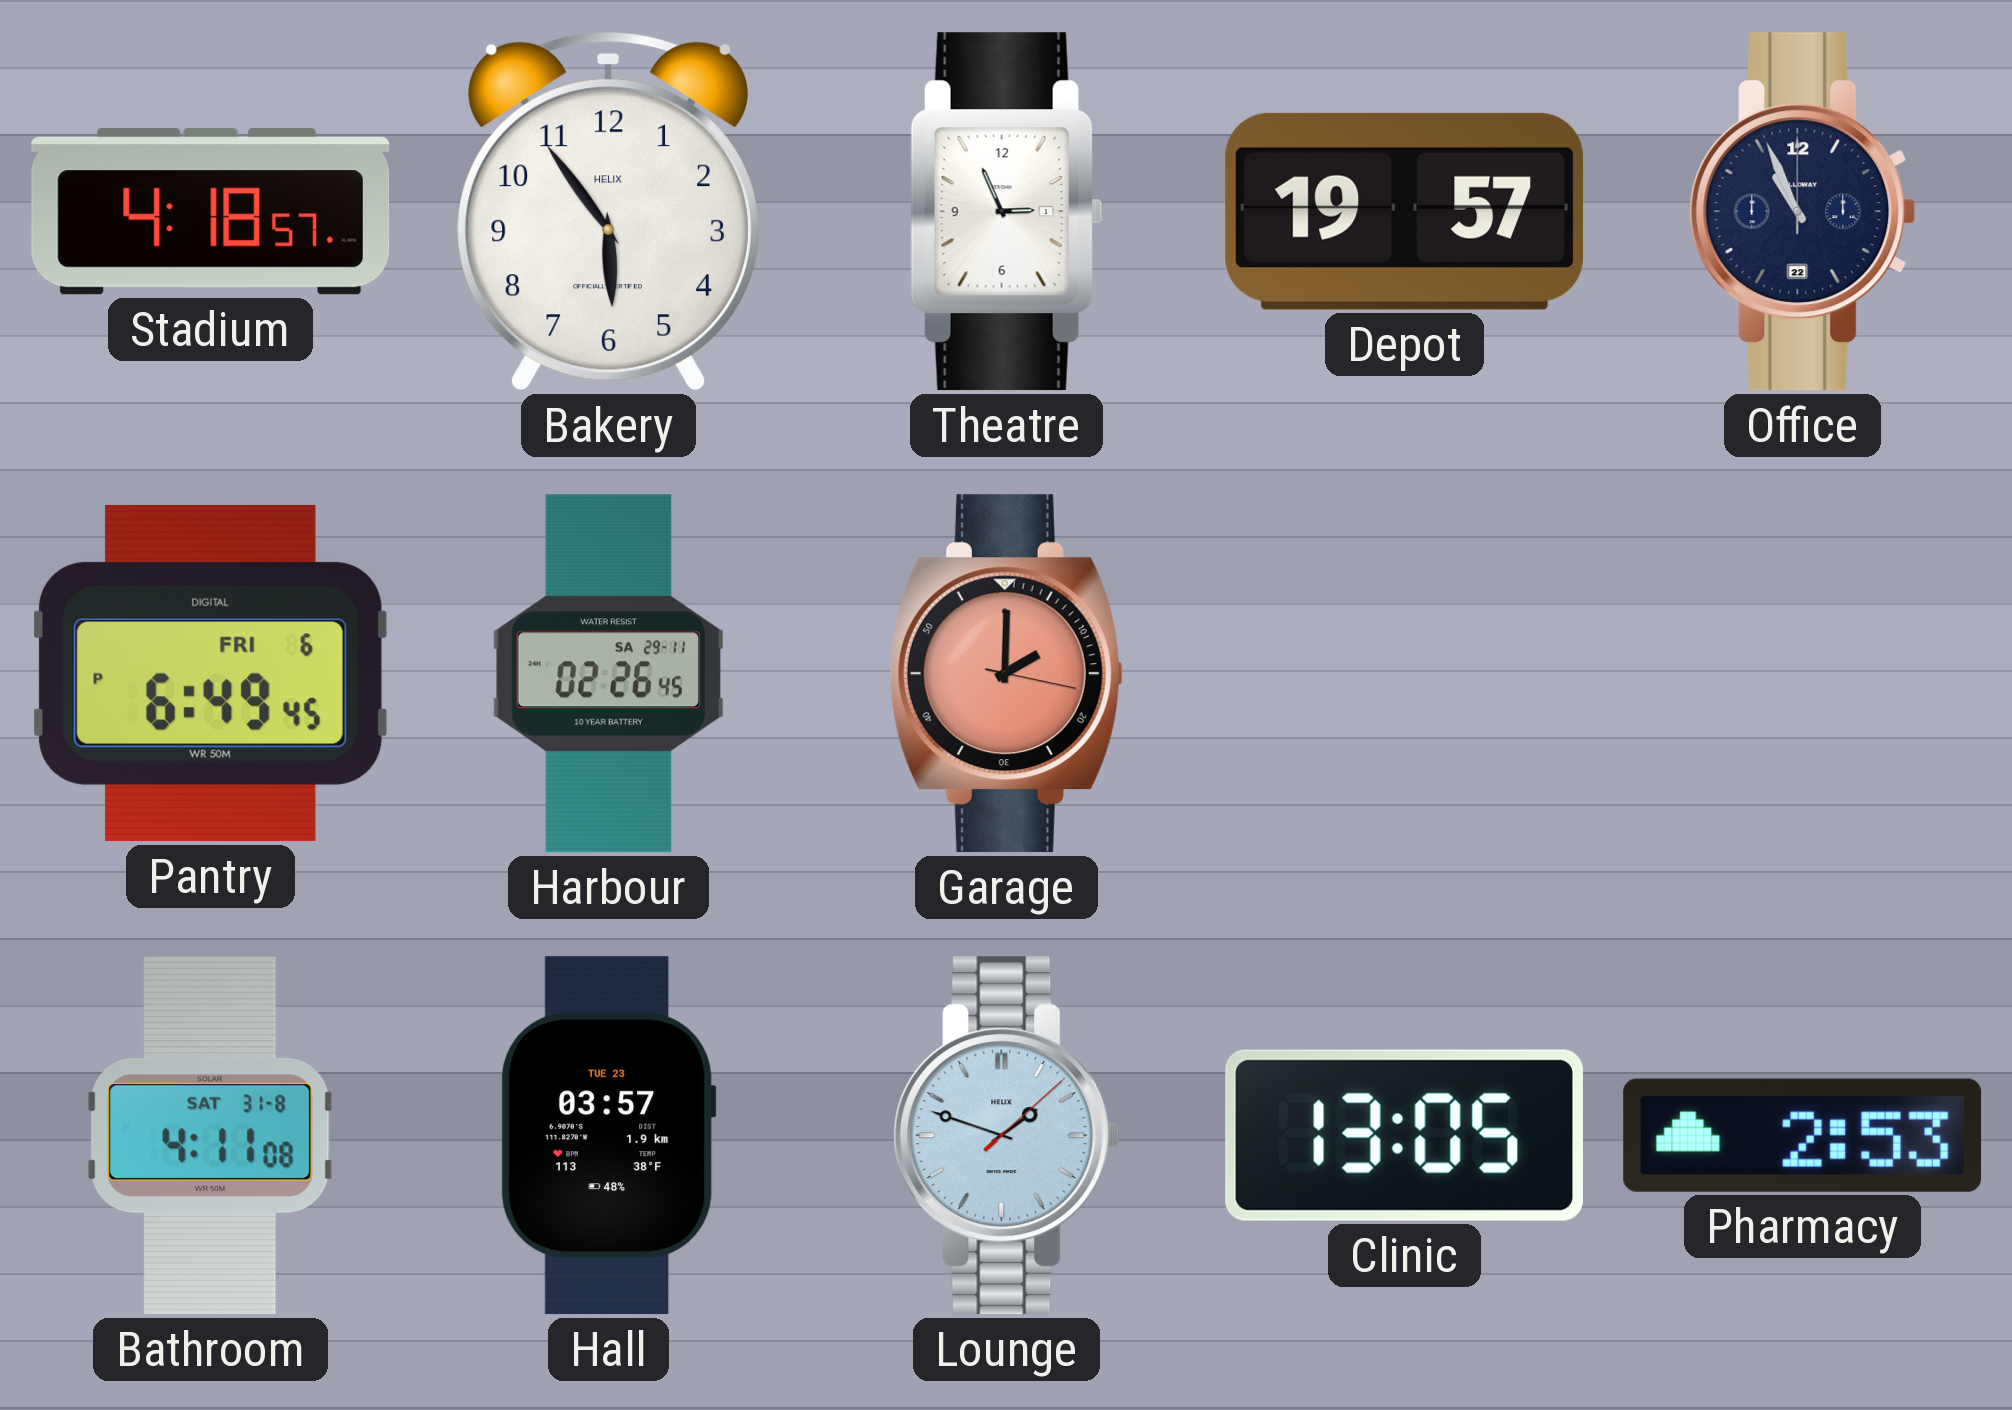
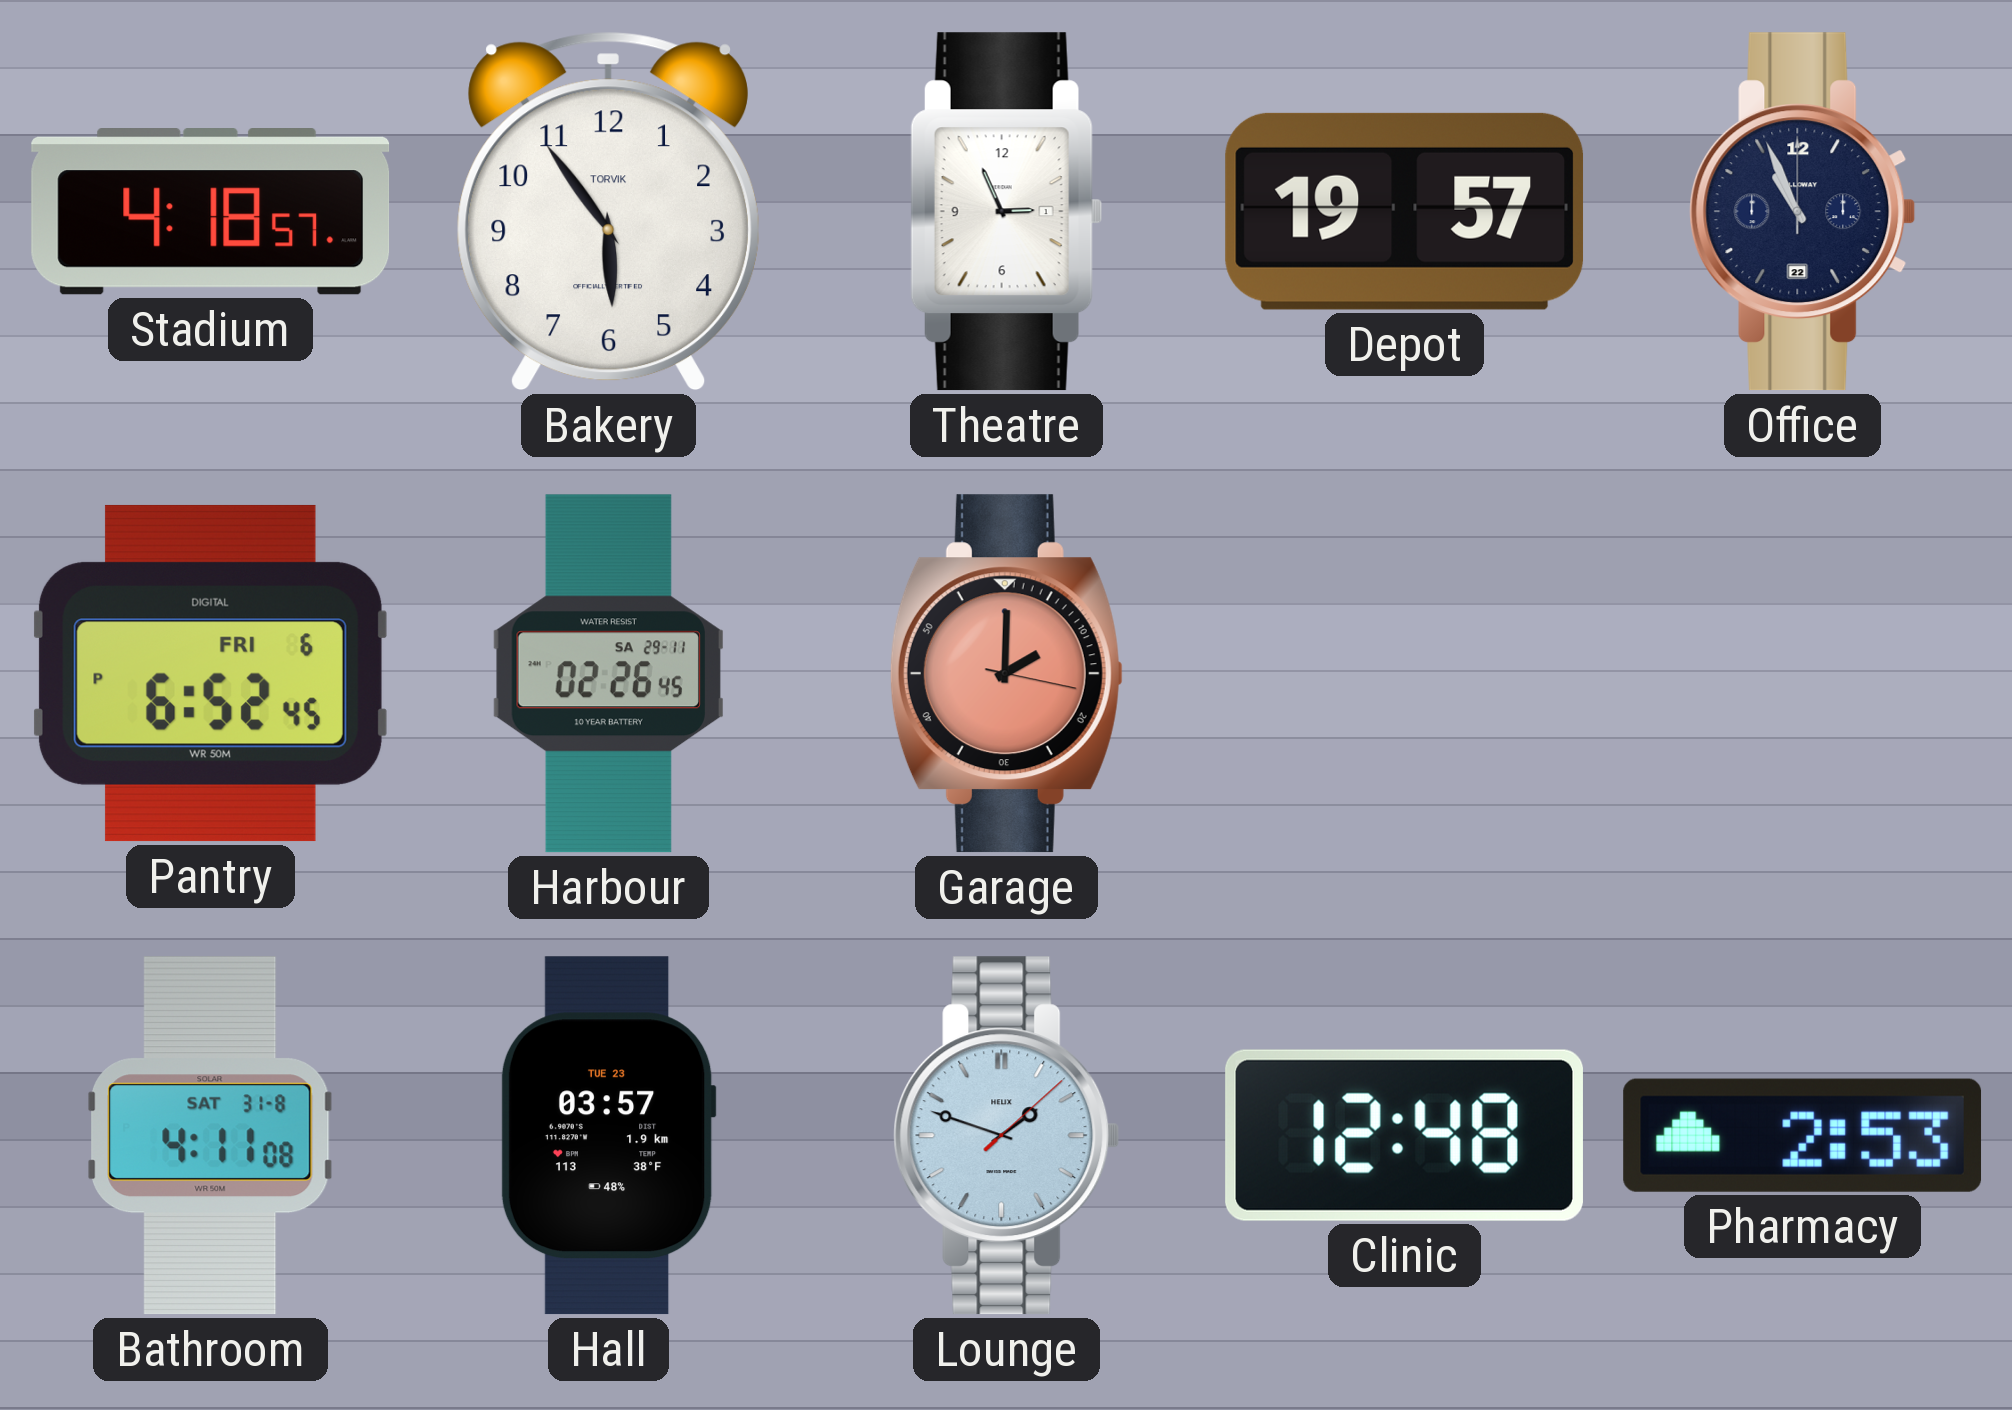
Bakery brand: HELIX -> TORVIK
Pantry: 6:49 -> 6:52
Clinic: 13:05 -> 12:48
